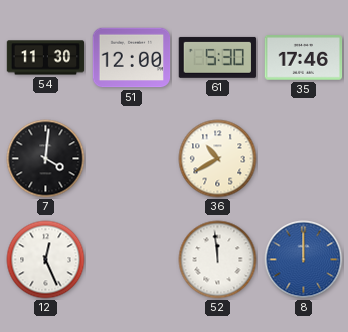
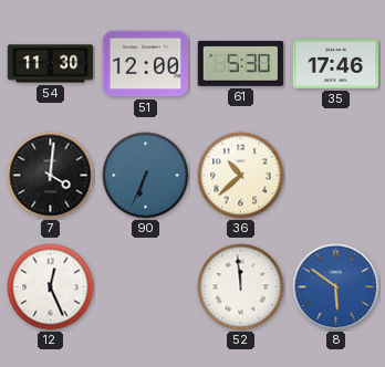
90: none -> 6:34
36: 10:40 -> 10:38
8: 12:00 -> 5:51
